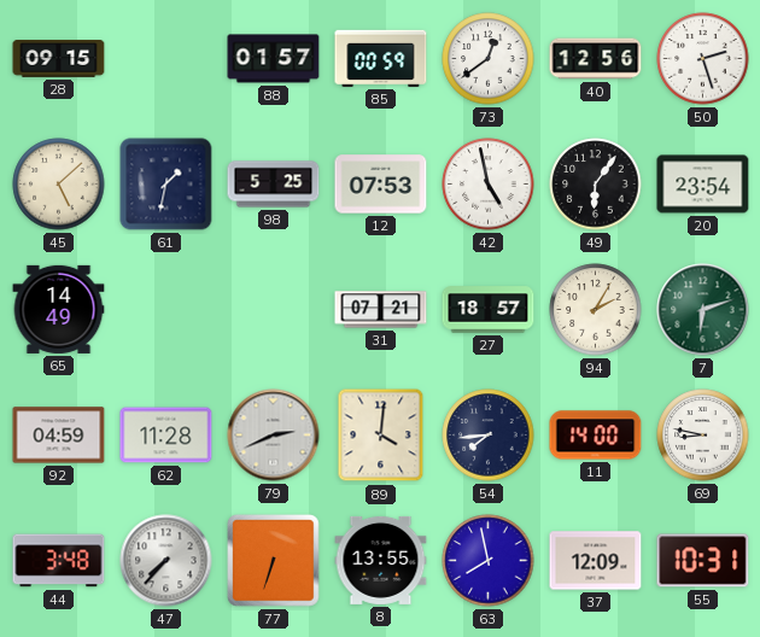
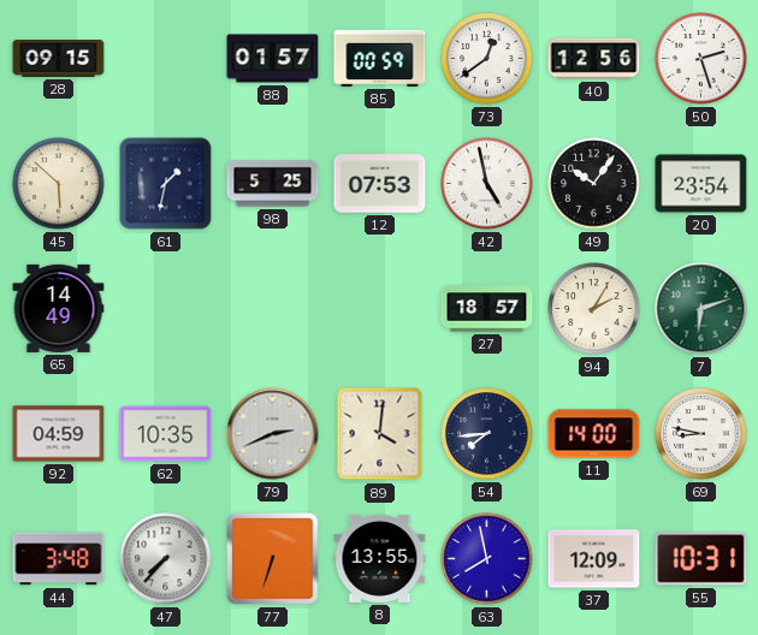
45: 5:08 -> 5:52
49: 6:06 -> 10:06
31: 07:21 -> none
62: 11:28 -> 10:35
